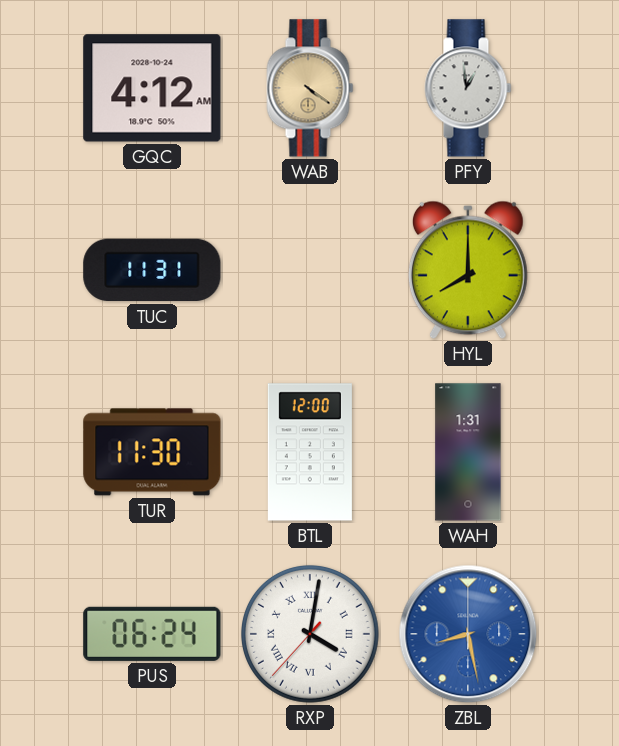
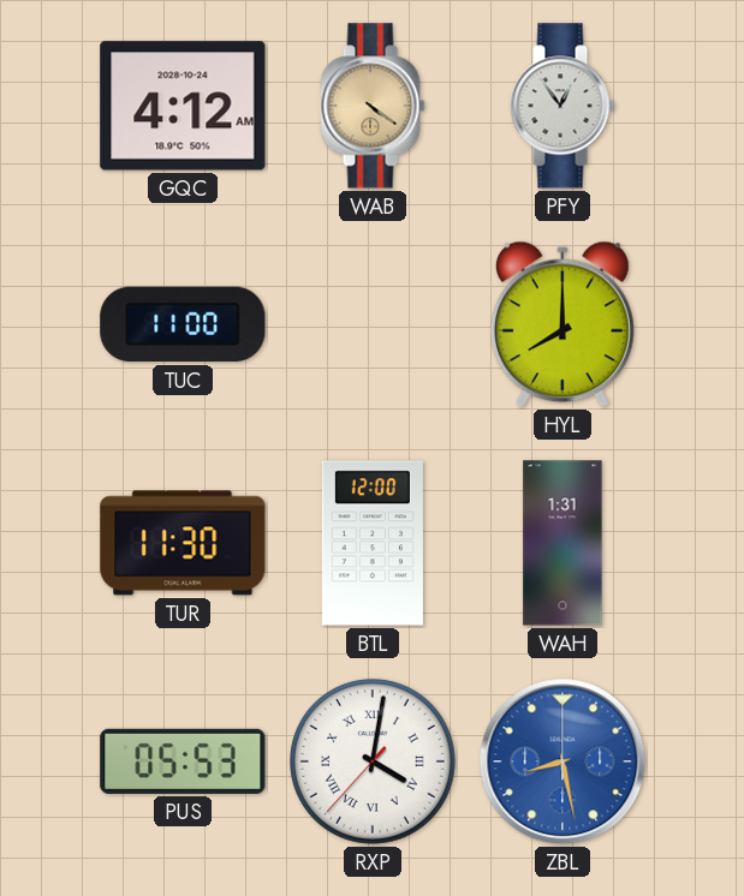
PFY: 12:59 -> 12:54
TUC: 11:31 -> 11:00
PUS: 06:24 -> 05:53
